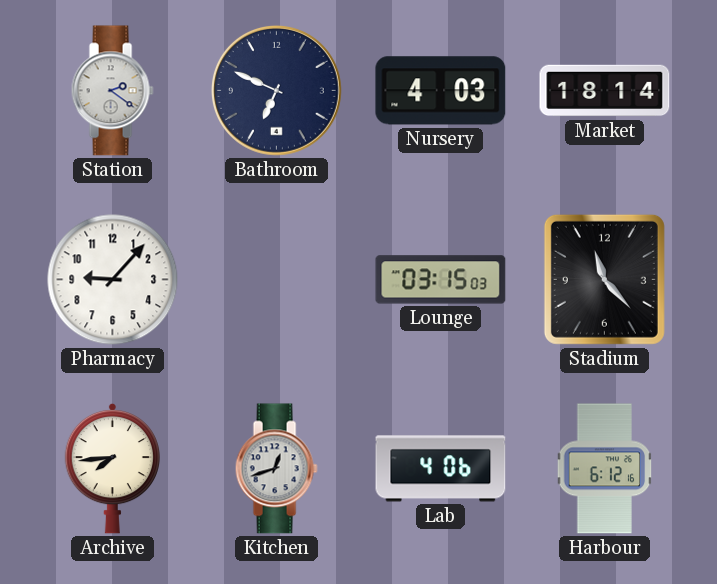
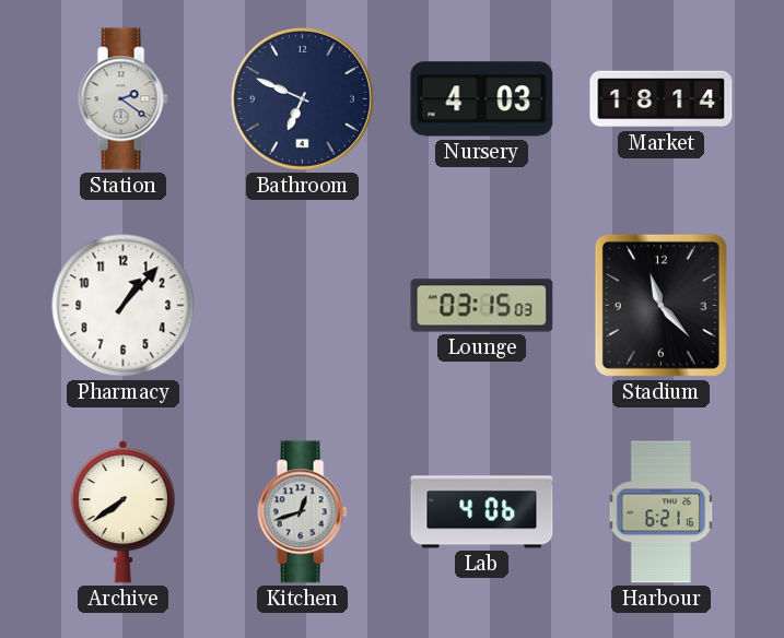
Pharmacy: 9:07 -> 1:07
Archive: 7:44 -> 7:39
Harbour: 6:12 -> 6:21
